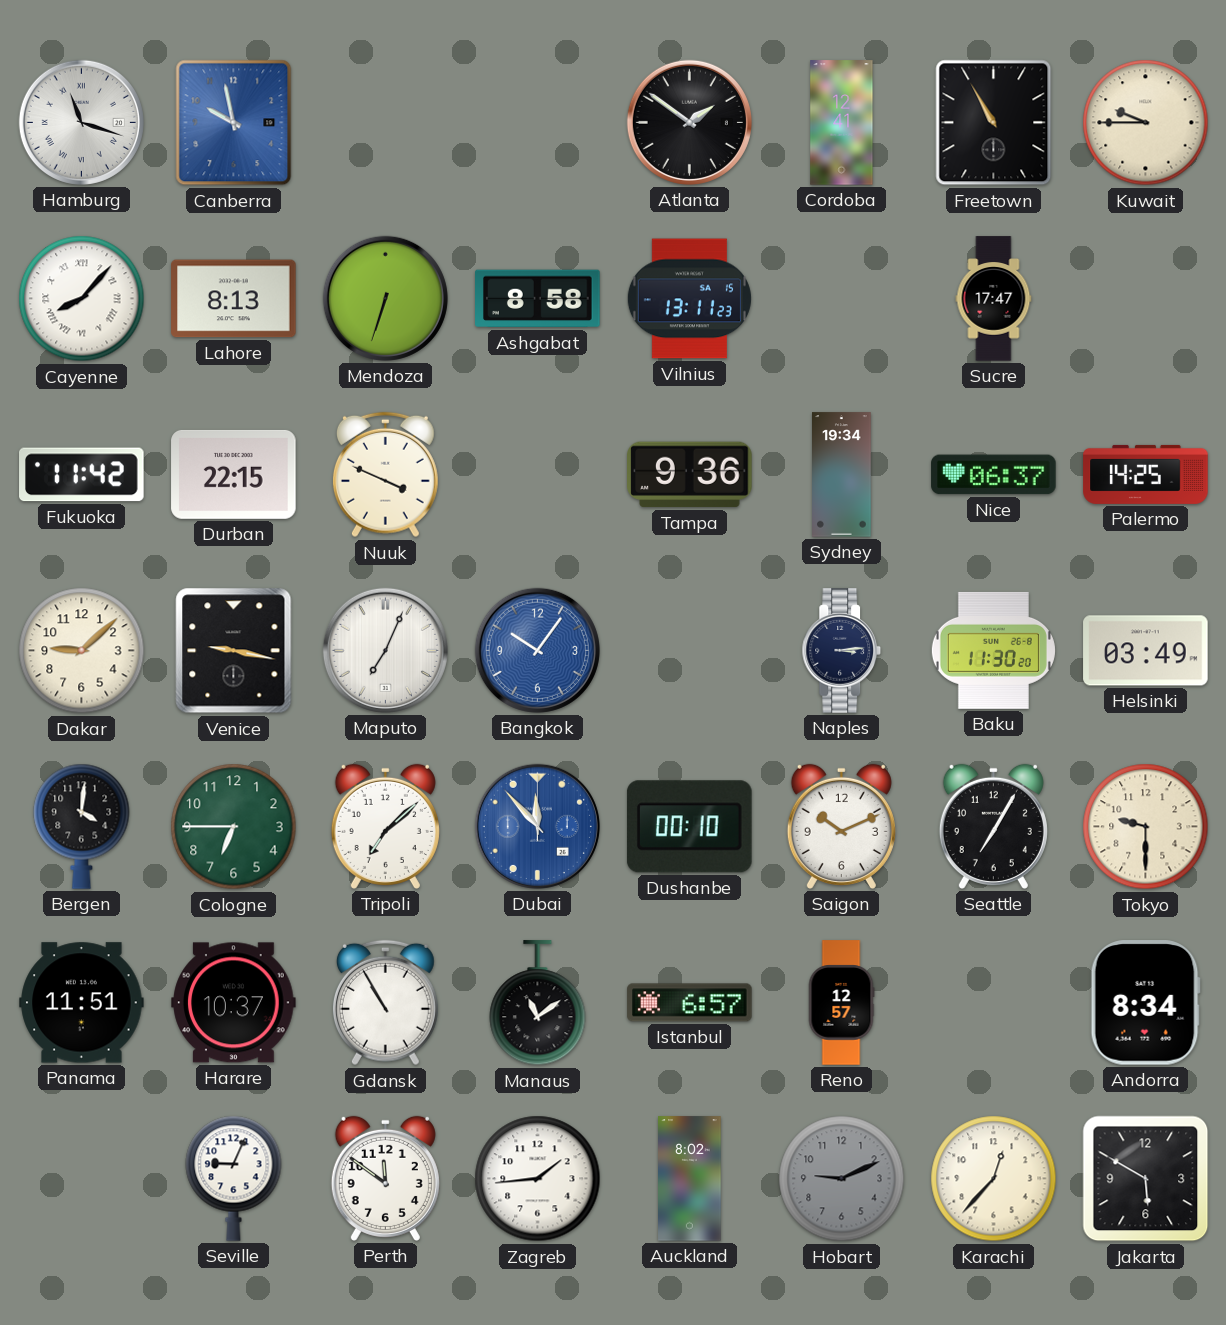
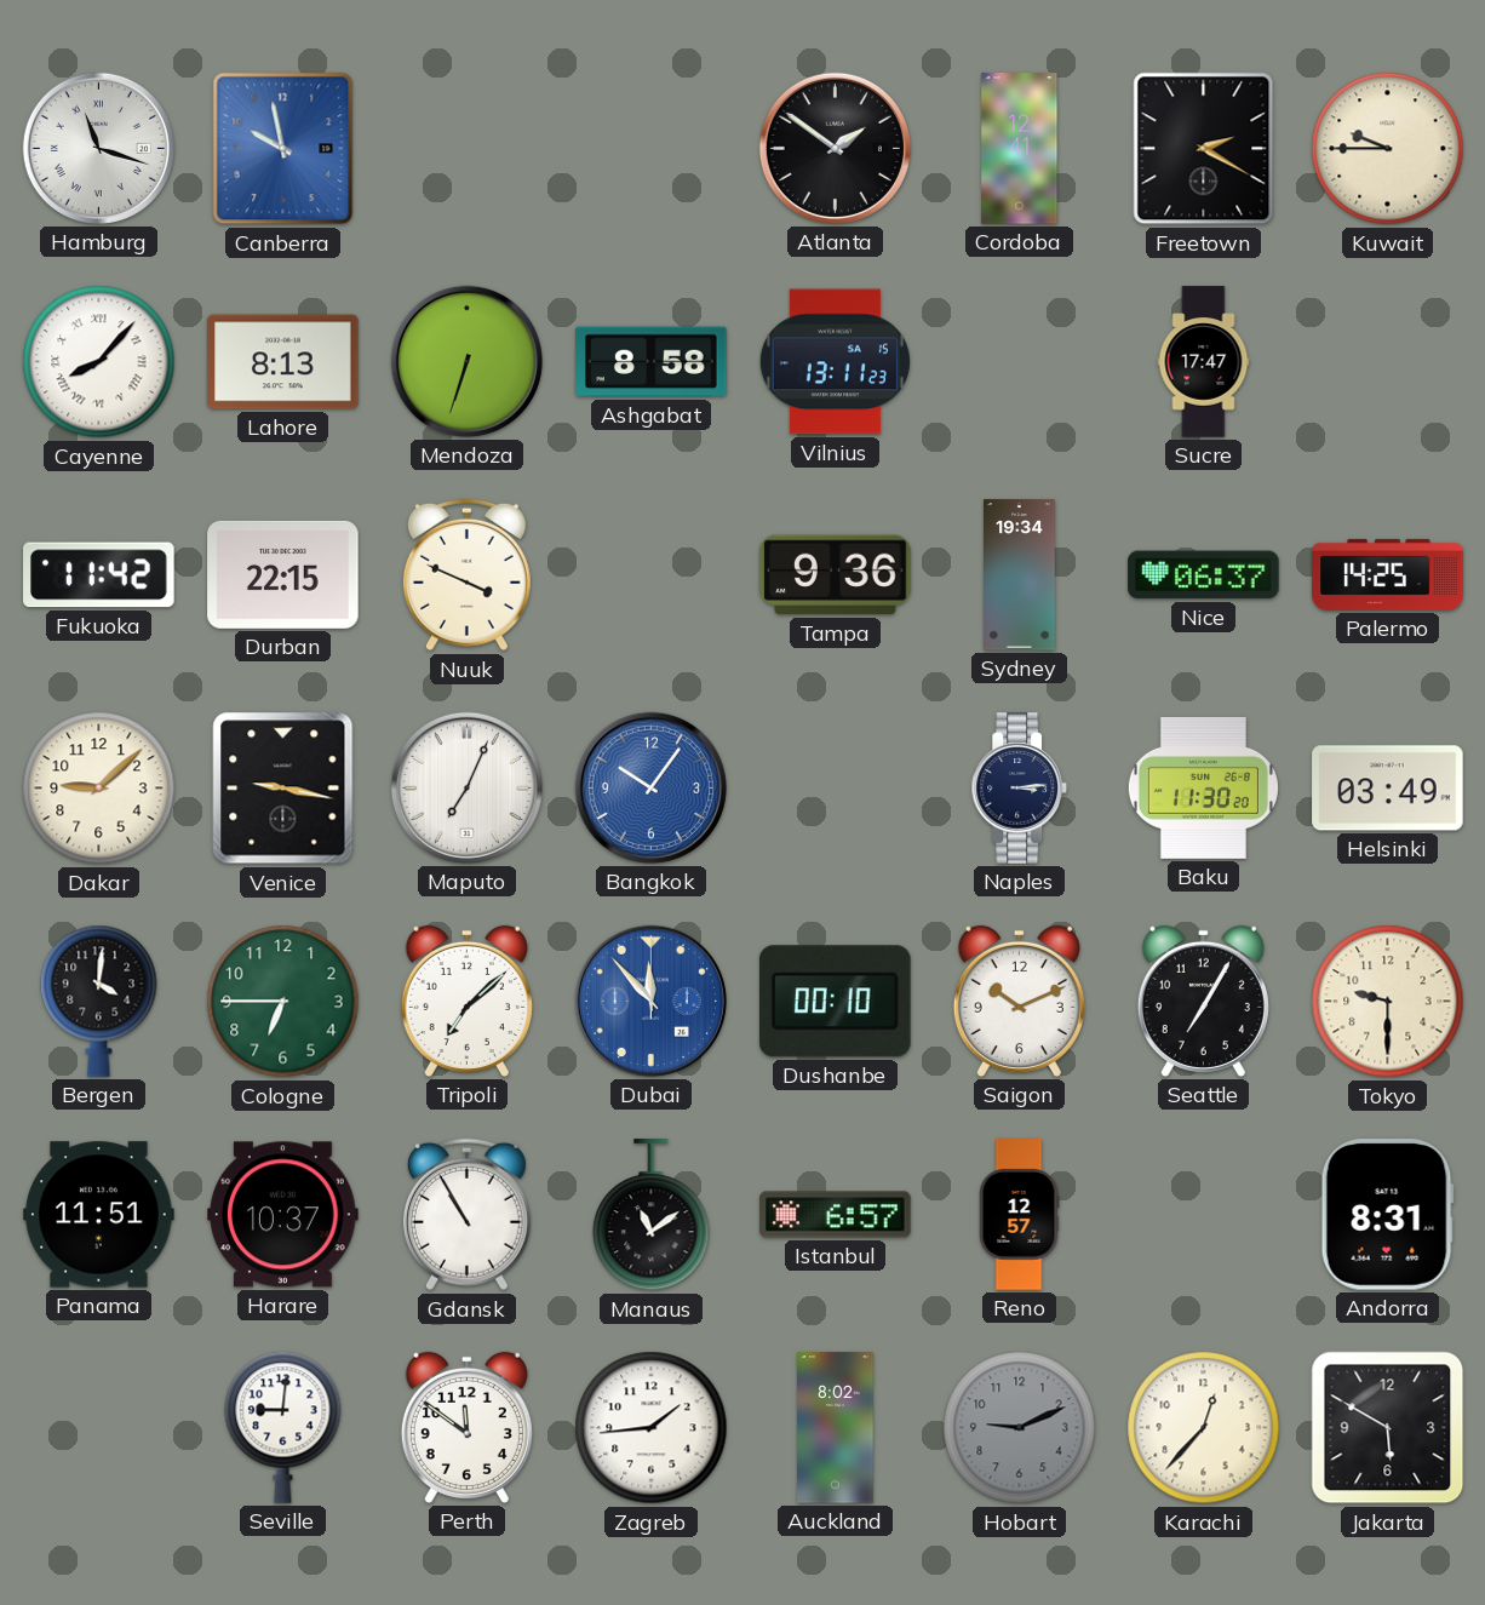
Freetown: 10:55 -> 2:20
Andorra: 8:34 -> 8:31
Seville: 9:04 -> 9:01
